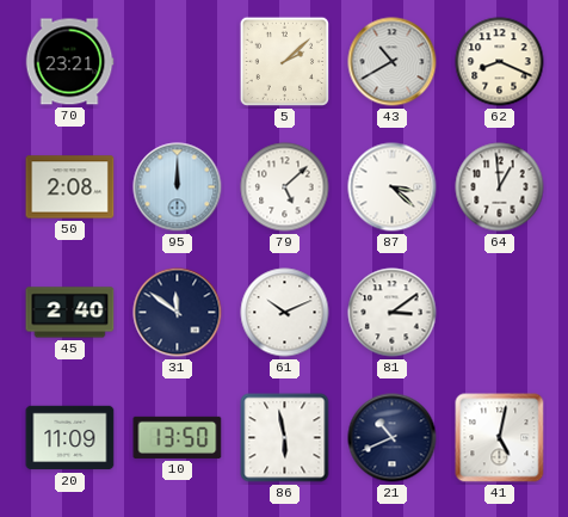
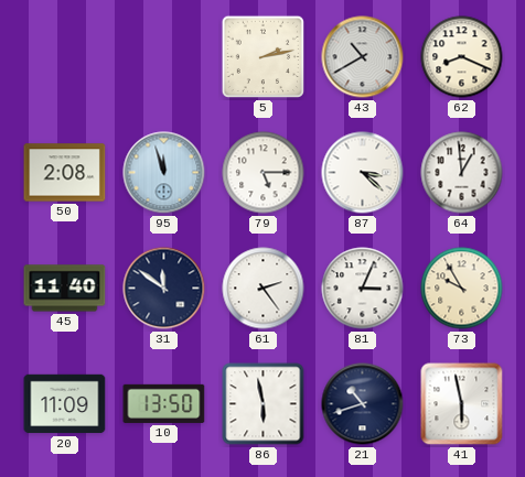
70: 23:21 -> none
5: 2:08 -> 2:13
95: 12:00 -> 11:57
79: 5:08 -> 5:15
45: 2:40 -> 11:40
61: 10:11 -> 2:24
81: 3:09 -> 3:04
73: none -> 9:55
21: 10:41 -> 10:42
41: 5:02 -> 5:58
